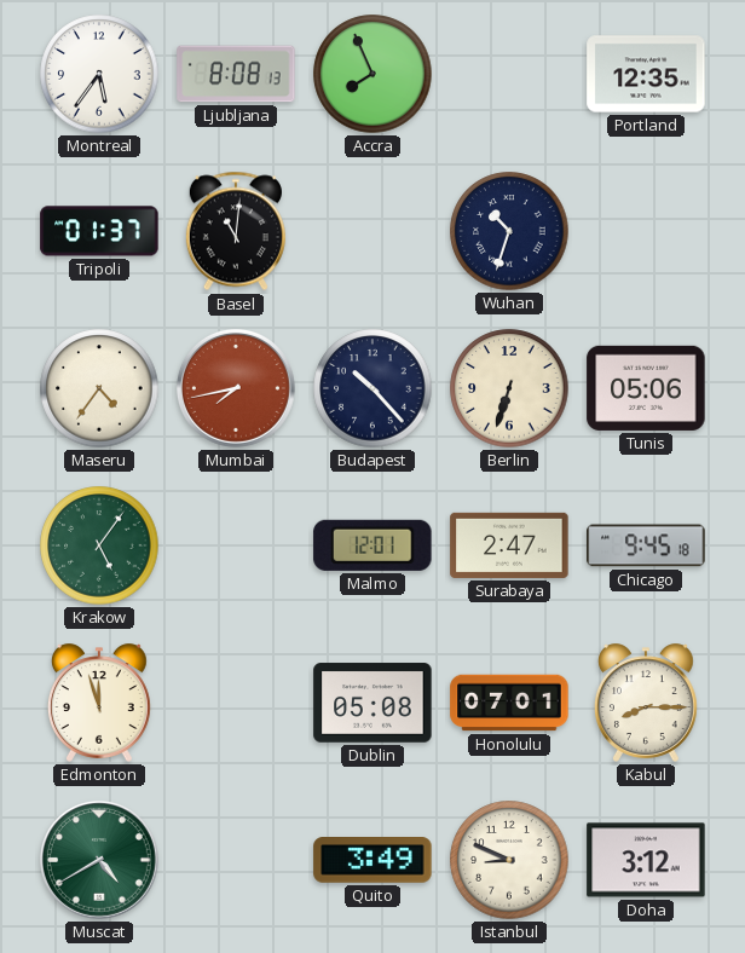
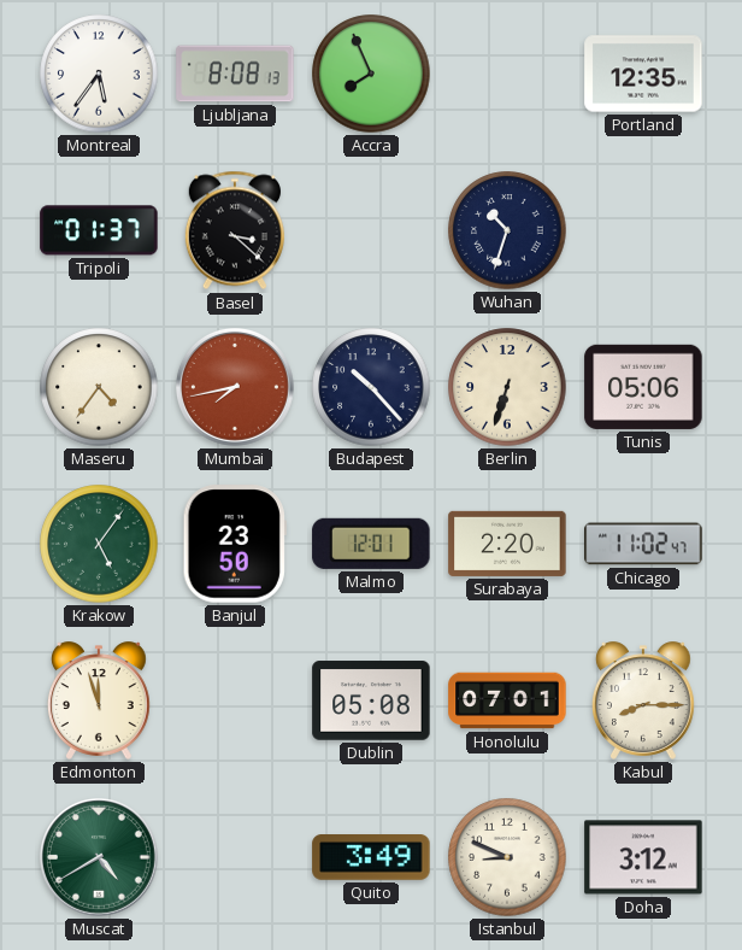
Basel: 11:01 -> 3:22
Banjul: none -> 23:50
Surabaya: 2:47 -> 2:20
Chicago: 9:45 -> 11:02
